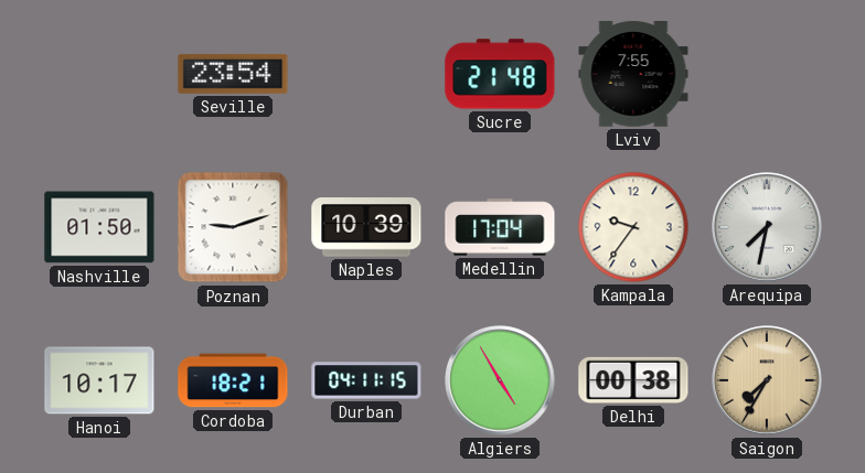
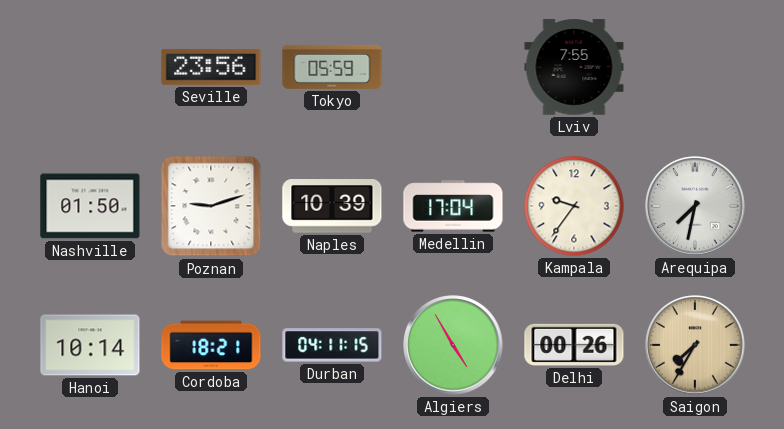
Seville: 23:54 -> 23:56
Tokyo: none -> 05:59
Sucre: 21:48 -> none
Hanoi: 10:17 -> 10:14
Delhi: 00:38 -> 00:26
